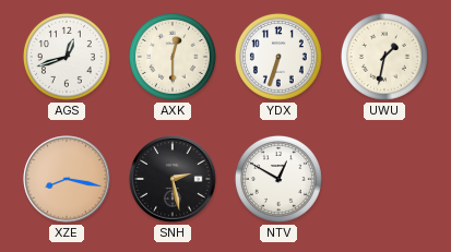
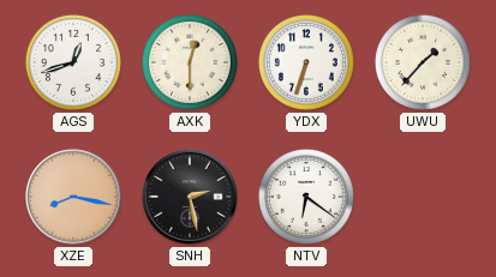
UWU: 1:32 -> 1:37
NTV: 12:50 -> 6:21
